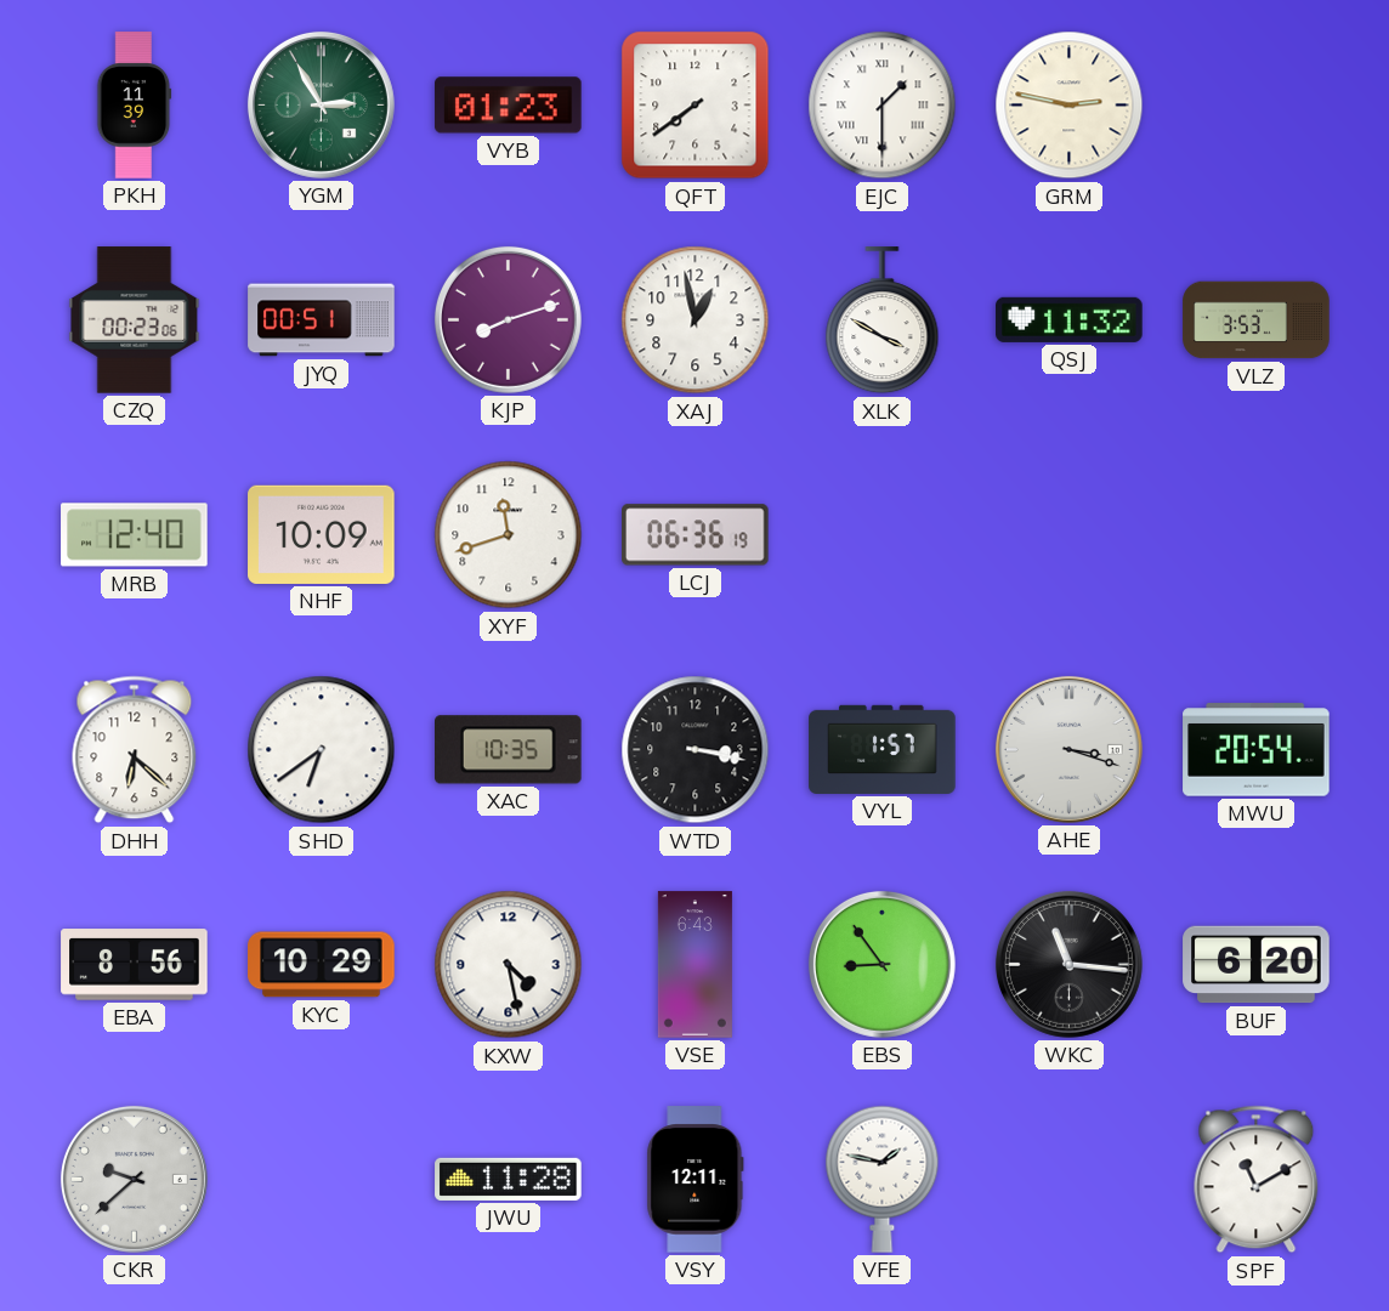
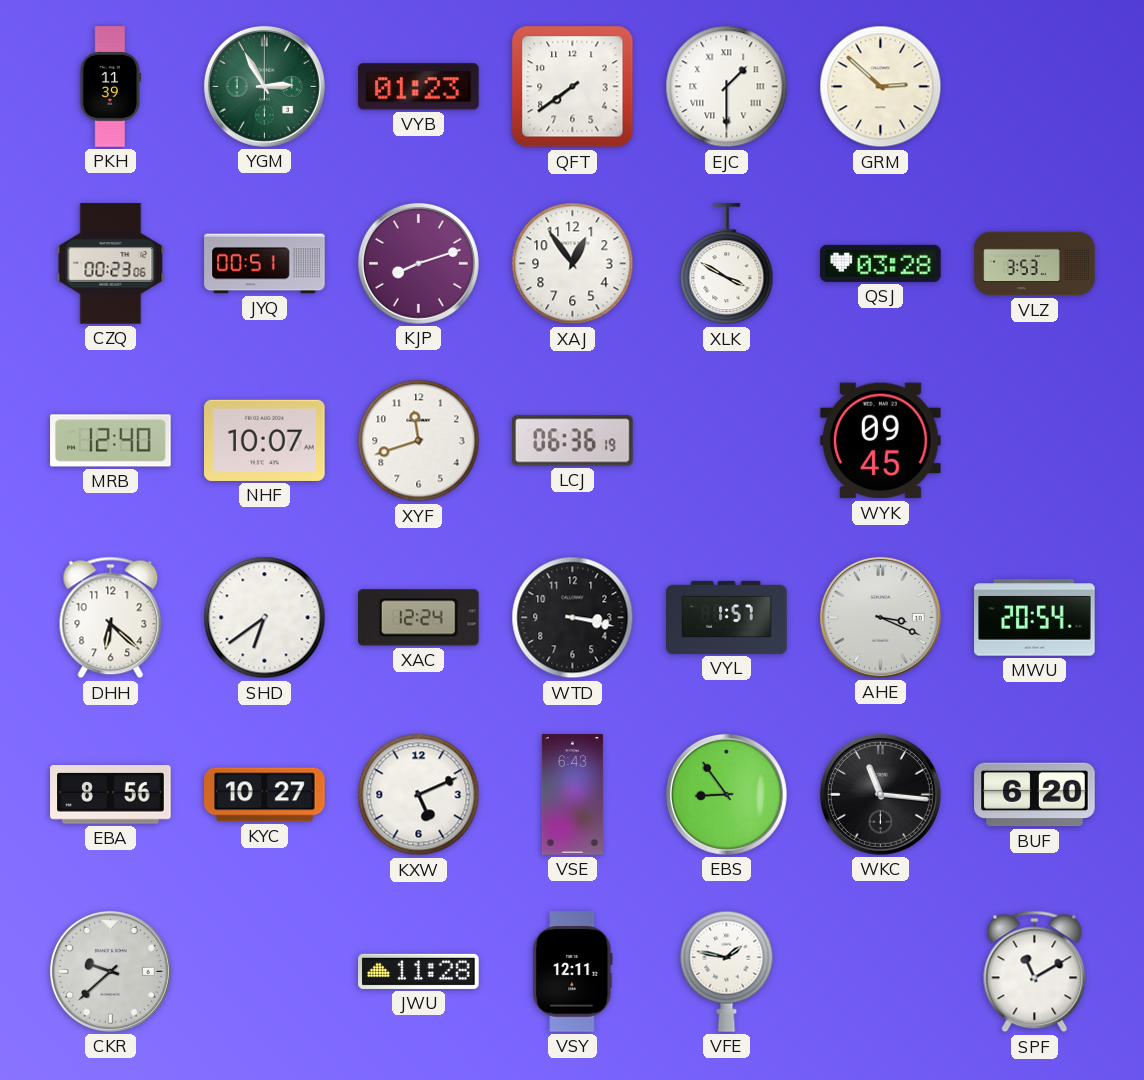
GRM: 2:47 -> 2:52
XAJ: 12:58 -> 12:54
QSJ: 11:32 -> 03:28
NHF: 10:09 -> 10:07
WYK: none -> 09:45
XAC: 10:35 -> 12:24
AHE: 3:18 -> 3:19
KYC: 10:29 -> 10:27
KXW: 4:28 -> 5:11
